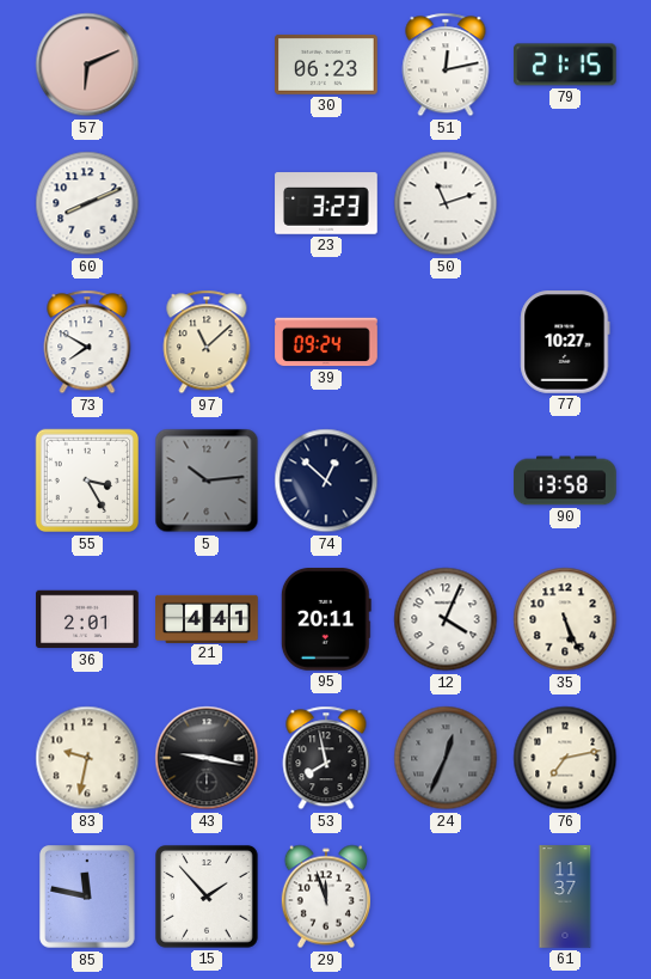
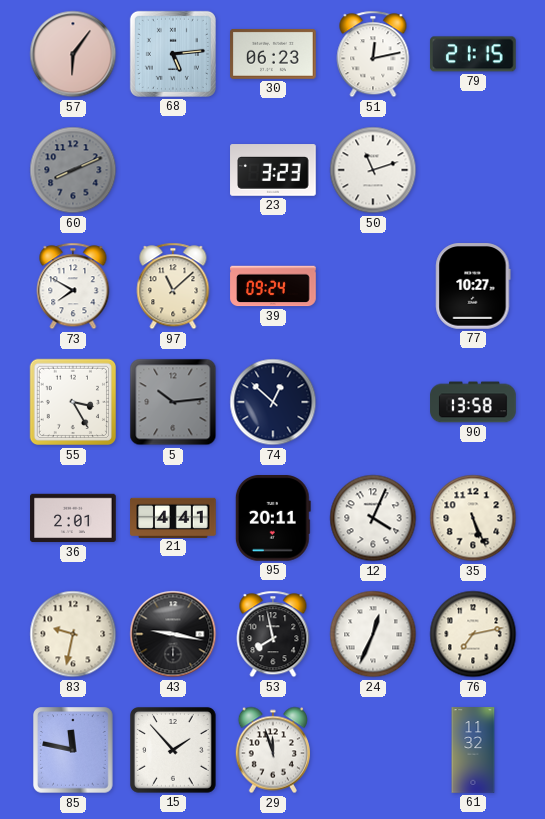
57: 6:11 -> 6:06
68: none -> 5:14
60 dial: white -> grey
24 dial: grey -> white
61: 11:37 -> 11:32
